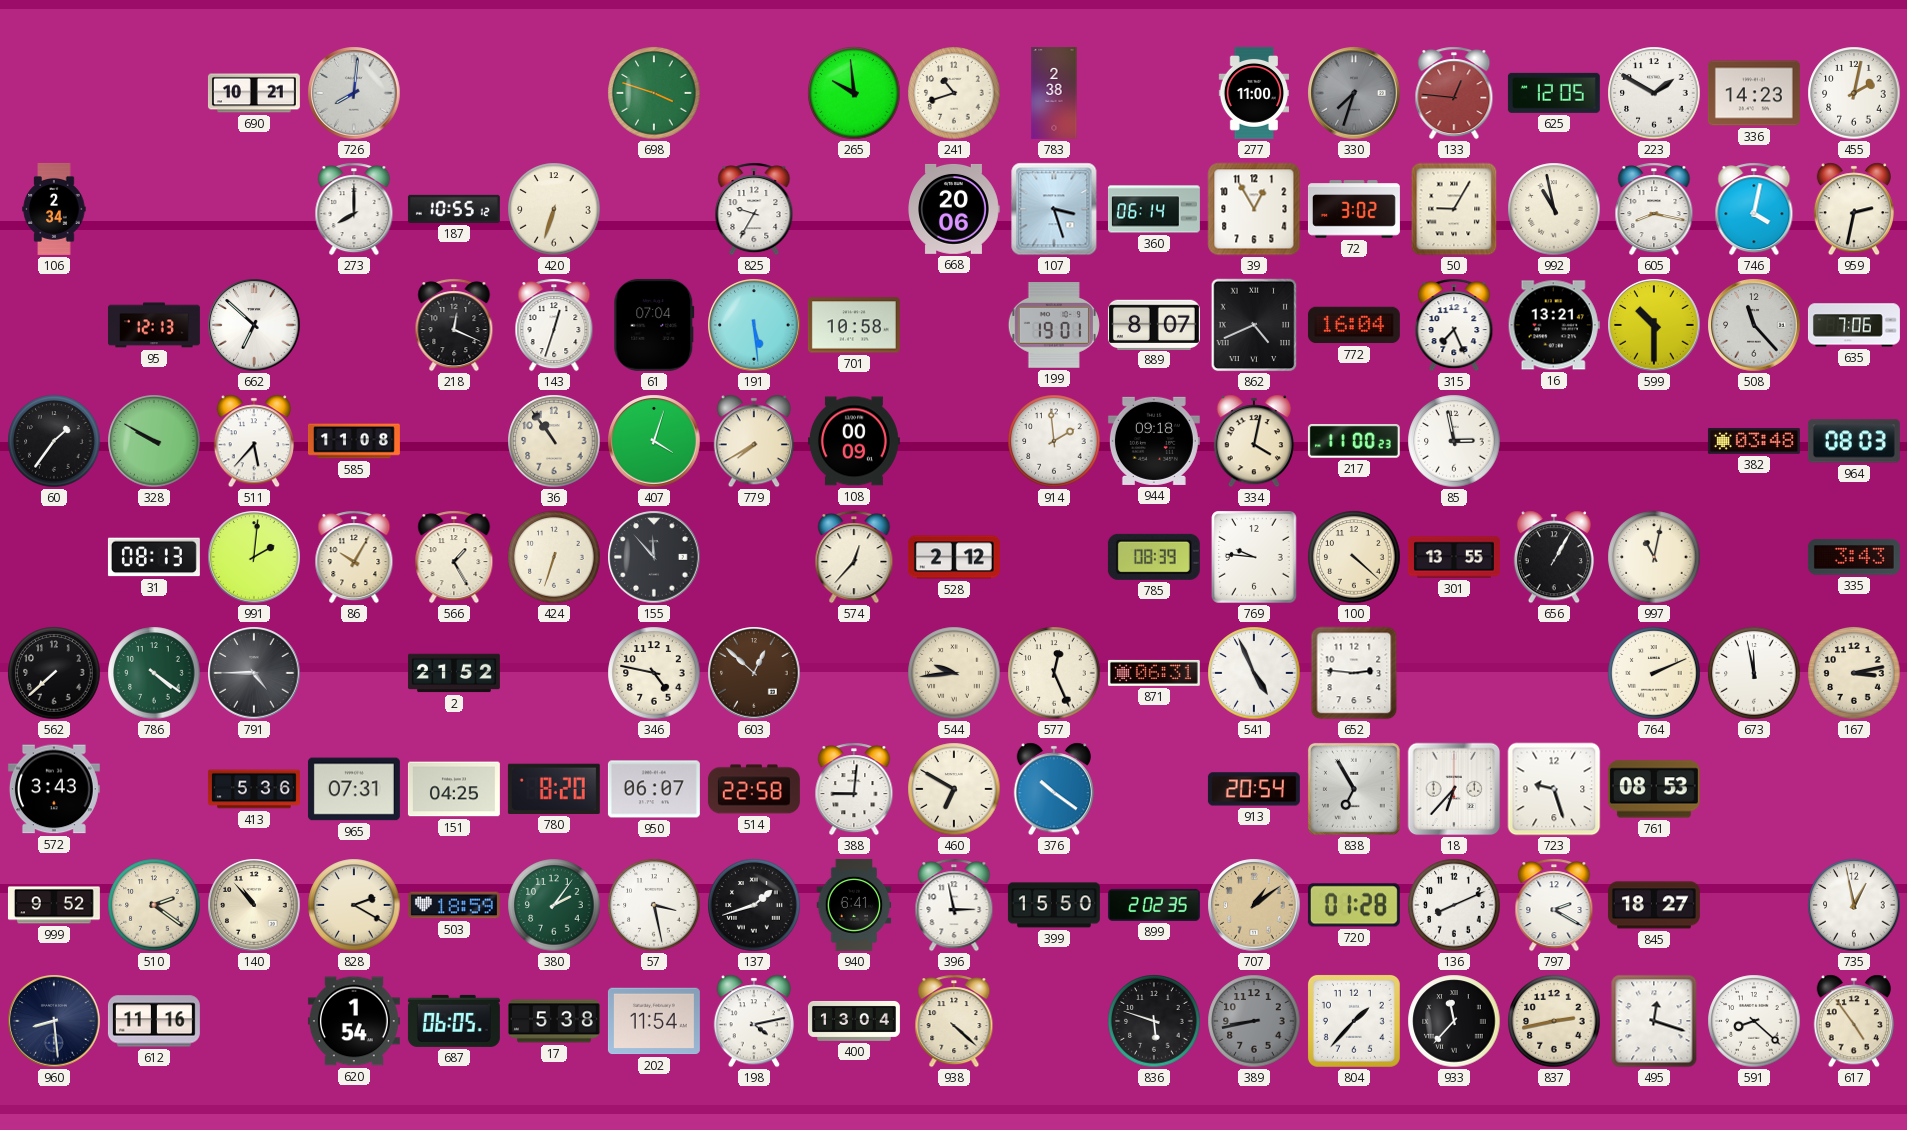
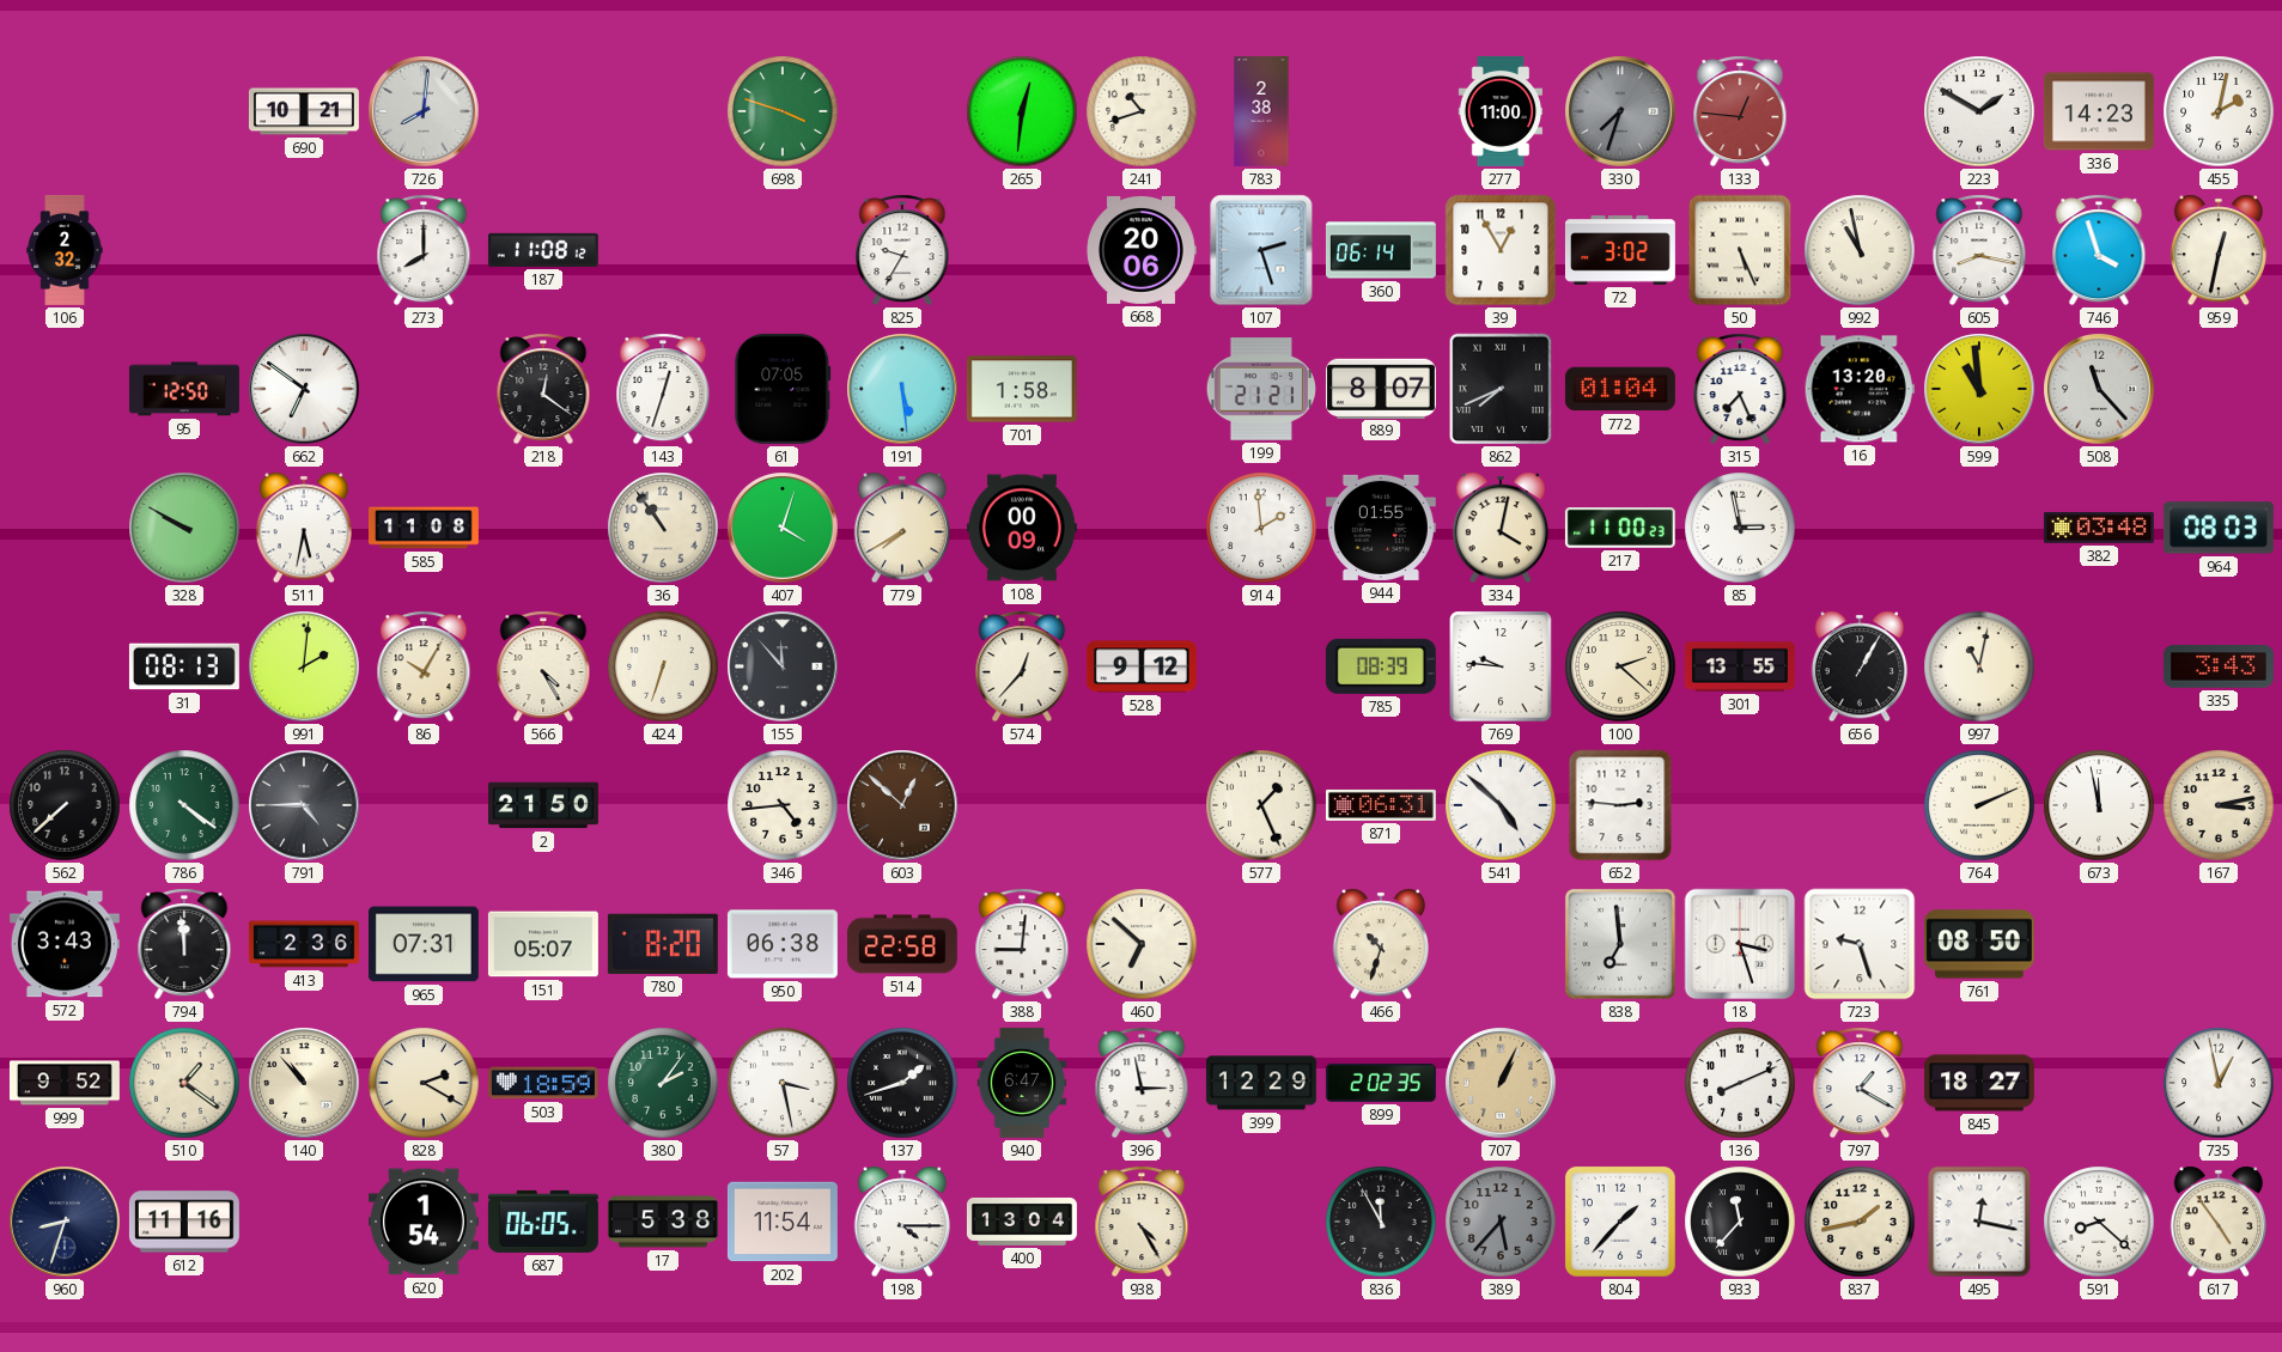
265: 9:59 -> 12:31
625: 12:05 -> none
106: 2:34 -> 2:32
187: 10:55 -> 11:08
420: 6:33 -> none
107: 3:27 -> 2:27
50: 9:05 -> 5:26
746: 4:02 -> 3:57
959: 2:32 -> 12:32
95: 12:13 -> 12:50
662: 6:52 -> 6:51
218: 12:19 -> 12:21
61: 07:04 -> 07:05
701: 10:58 -> 1:58
199: 19:01 -> 21:21
862: 4:41 -> 7:41
772: 16:04 -> 01:04
16: 13:21 -> 13:20
599: 10:30 -> 10:59
635: 7:06 -> none
60: 1:36 -> none
511: 5:37 -> 5:32
944: 09:18 -> 01:55
566: 1:25 -> 4:25
528: 2:12 -> 9:12
100: 4:22 -> 2:22
2: 21:52 -> 21:50
346: 4:47 -> 4:44
544: 9:44 -> none
577: 12:26 -> 1:26
541: 4:56 -> 4:52
794: none -> 11:59
413: 5:36 -> 2:36
151: 04:25 -> 05:07
950: 06:07 -> 06:38
460: 6:50 -> 6:52
376: 10:21 -> none
466: none -> 10:33
913: 20:54 -> none
838: 6:55 -> 6:59
18: 6:37 -> 3:27
761: 08:53 -> 08:50
510: 2:21 -> 1:21
940: 6:41 -> 6:47
399: 15:50 -> 12:29
707: 1:09 -> 1:04
720: 01:28 -> none
797: 2:20 -> 1:20
960: 8:29 -> 8:33
198: 4:13 -> 4:15
938: 4:22 -> 4:25
836: 5:48 -> 11:55
389: 8:43 -> 5:37
837: 2:43 -> 1:43
495: 12:18 -> 12:17
